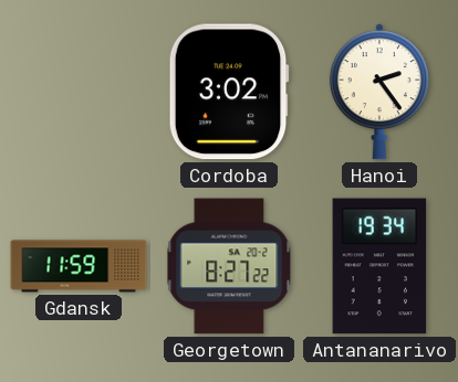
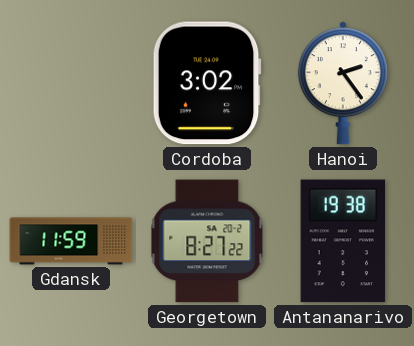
Antananarivo: 19:34 -> 19:38
